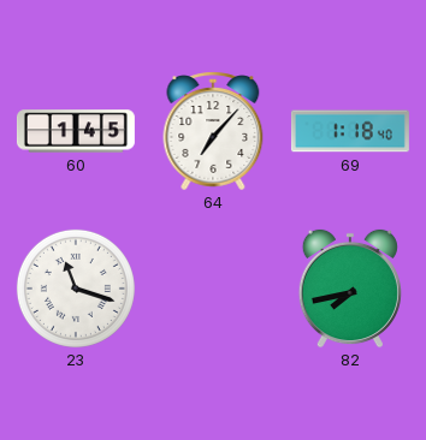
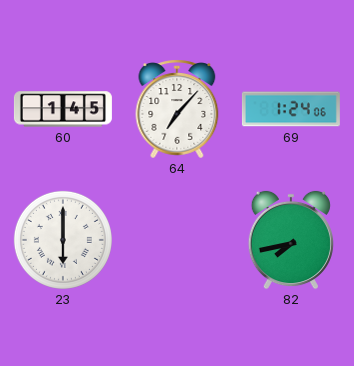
69: 1:18 -> 1:24
23: 11:18 -> 6:00
